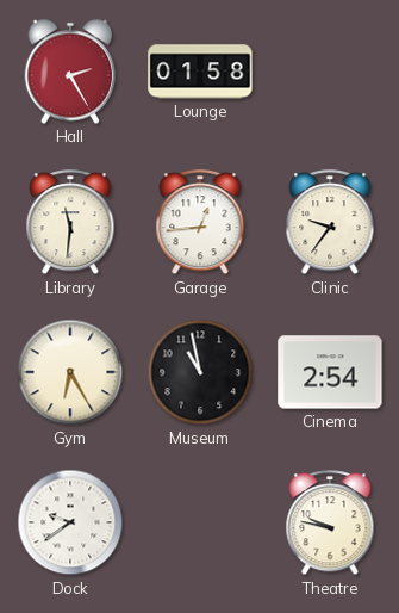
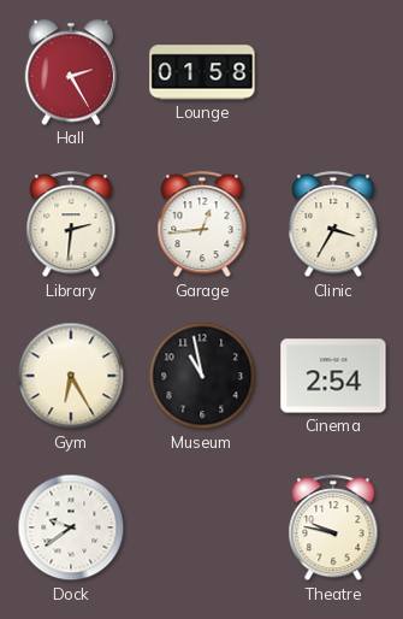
Library: 11:31 -> 2:31
Clinic: 9:36 -> 3:35
